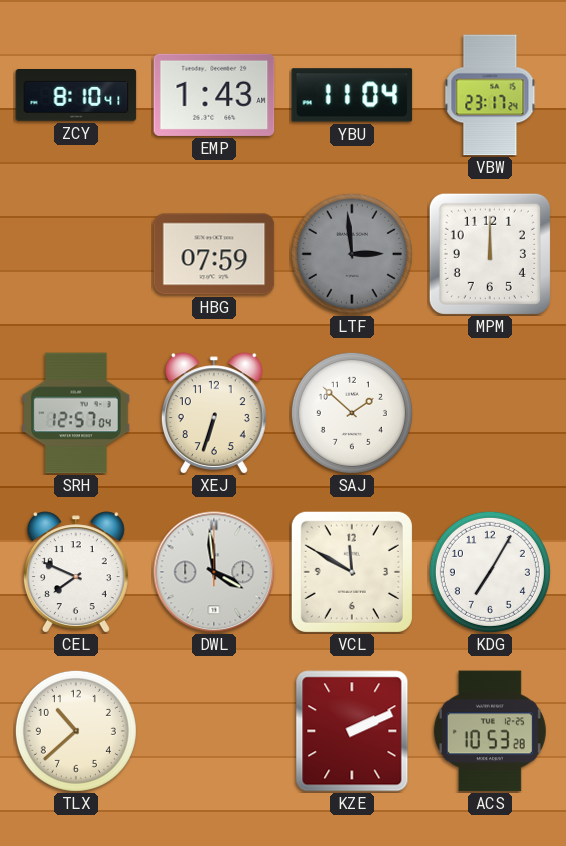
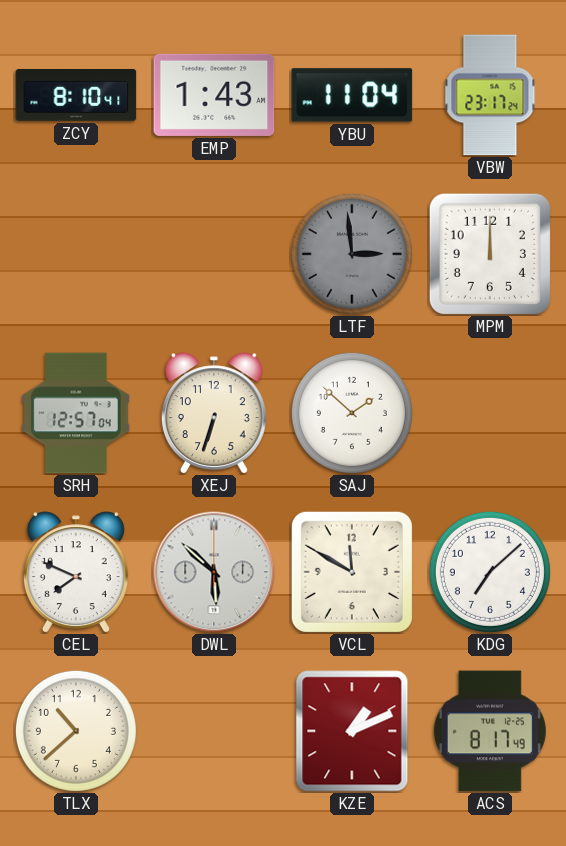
HBG: 07:59 -> none
DWL: 3:59 -> 5:52
KDG: 7:05 -> 7:08
KZE: 2:11 -> 1:11
ACS: 10:53 -> 8:17
